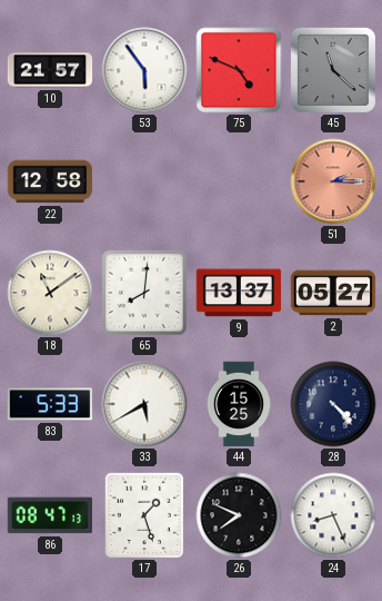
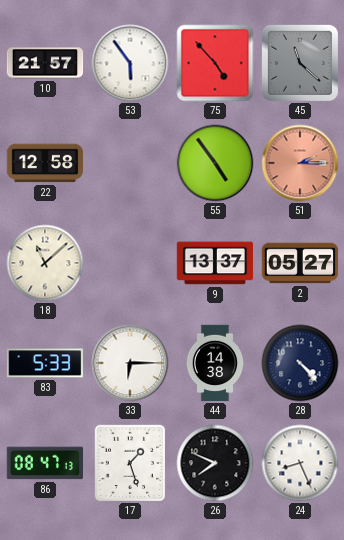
75: 4:49 -> 4:53
55: none -> 4:54
18: 11:09 -> 11:08
65: 8:01 -> none
33: 5:40 -> 6:15
44: 15:25 -> 14:38
